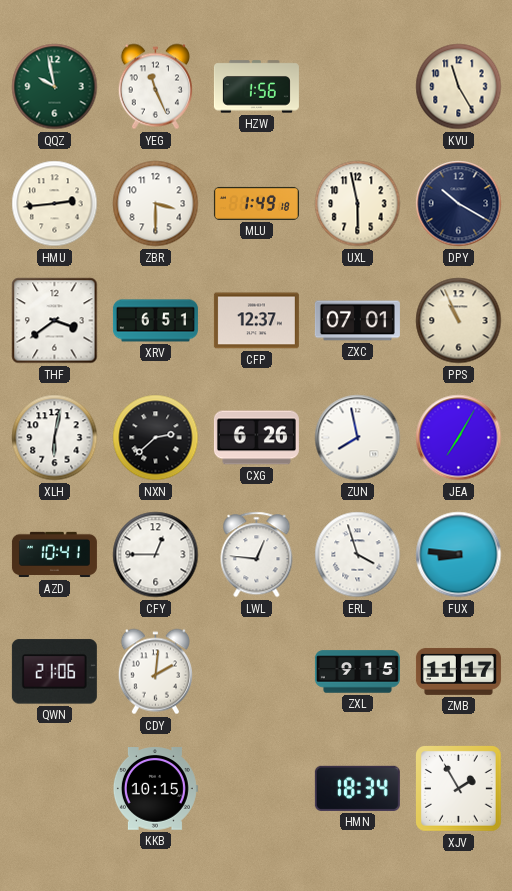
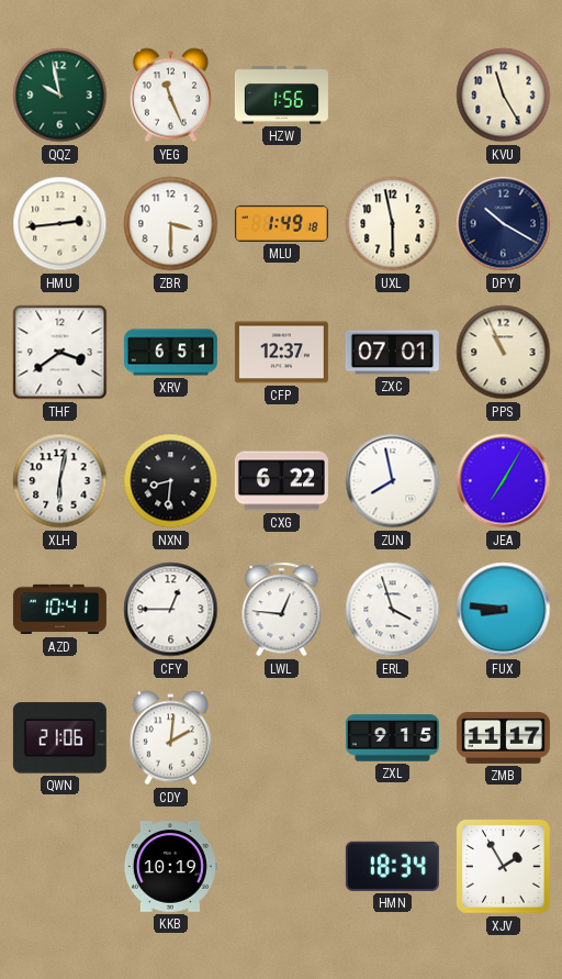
NXN: 2:38 -> 8:31
CXG: 6:26 -> 6:22
KKB: 10:15 -> 10:19
